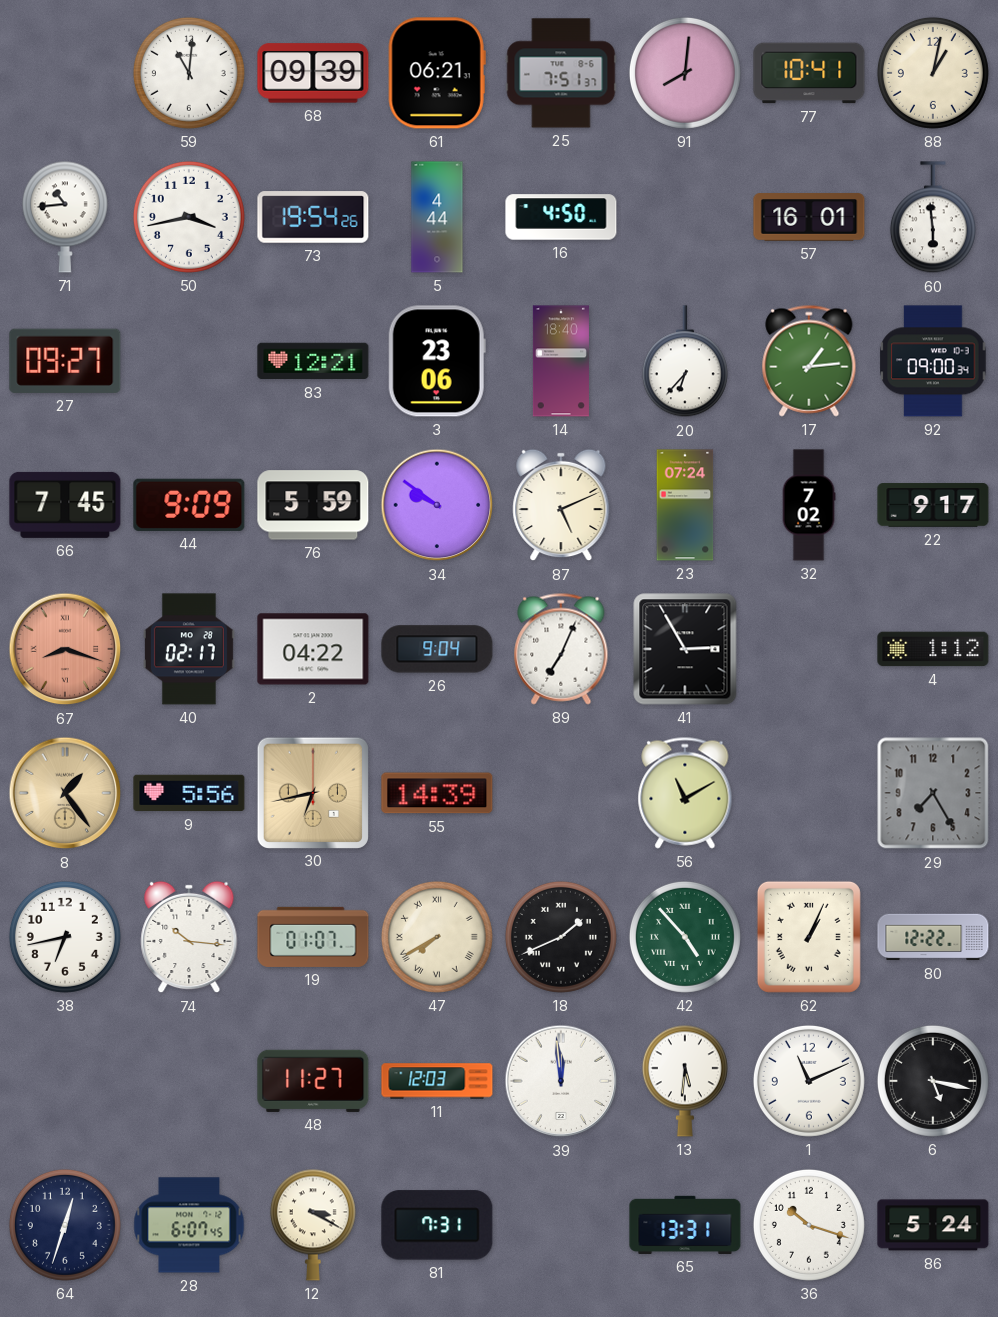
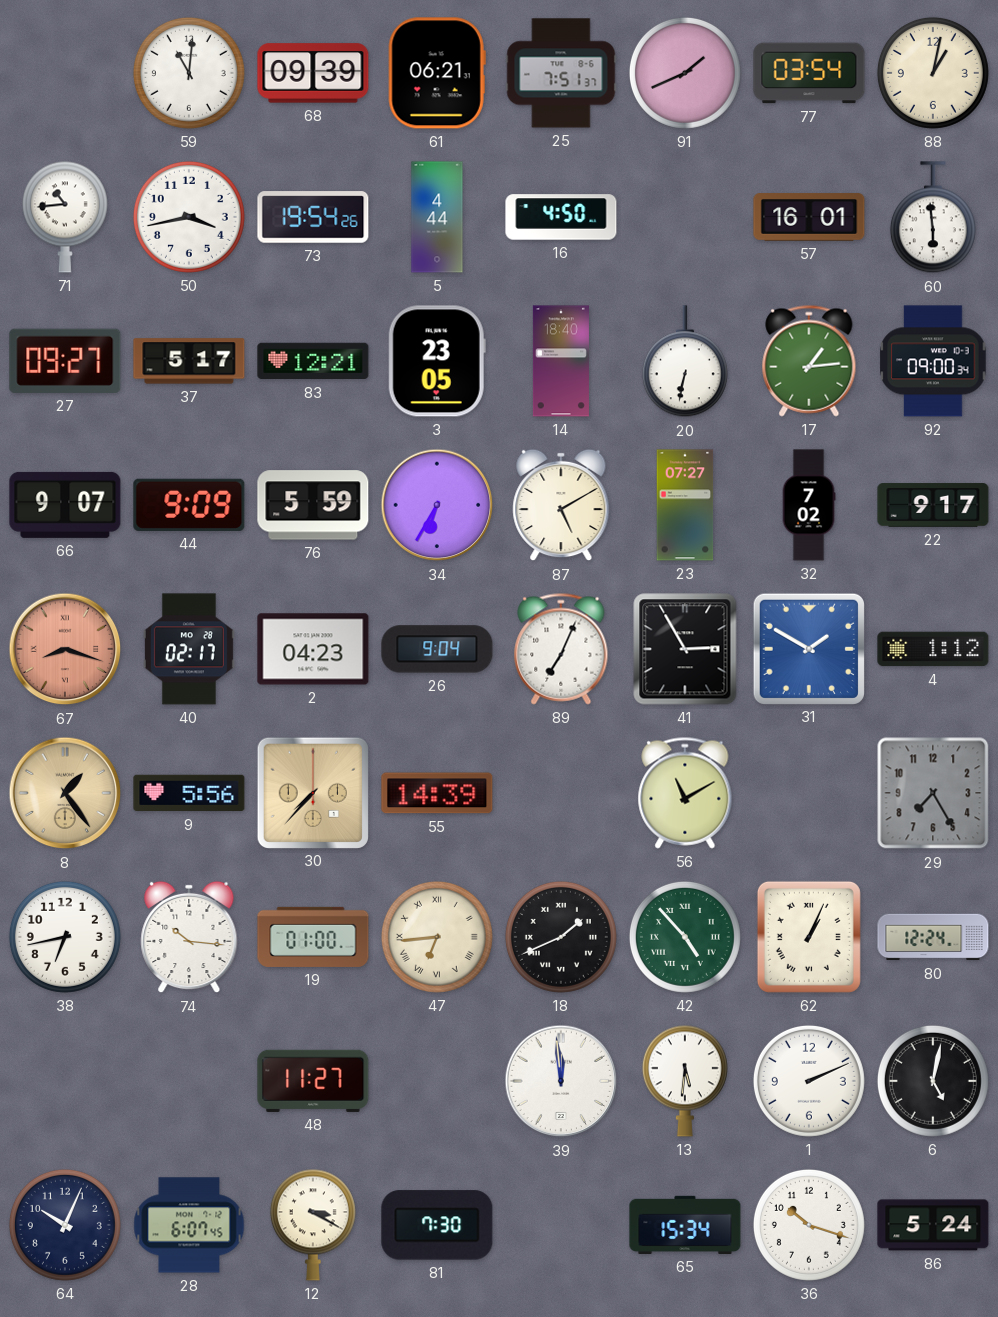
91: 8:01 -> 1:41
77: 10:41 -> 03:54
37: none -> 5:17
3: 23:06 -> 23:05
20: 6:37 -> 6:32
66: 7:45 -> 9:07
34: 9:51 -> 6:35
87: 5:11 -> 5:10
23: 07:24 -> 07:27
2: 04:22 -> 04:23
31: none -> 1:50
30: 6:43 -> 7:37
19: 01:07 -> 01:00
47: 7:40 -> 6:44
80: 12:22 -> 12:24
11: 12:03 -> none
1: 11:11 -> 2:11
6: 5:17 -> 5:02
64: 12:33 -> 10:04
81: 7:31 -> 7:30
65: 13:31 -> 15:34
